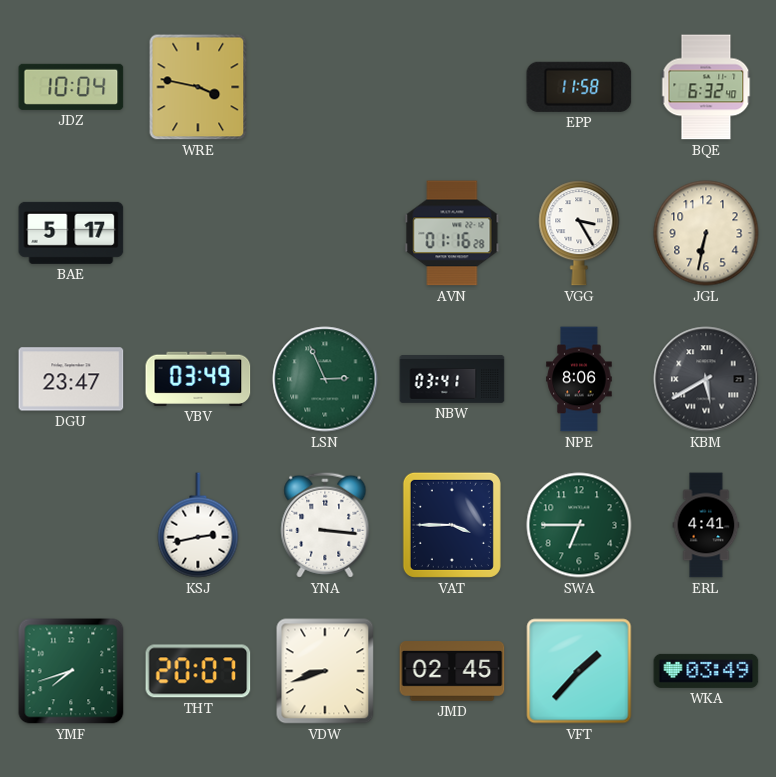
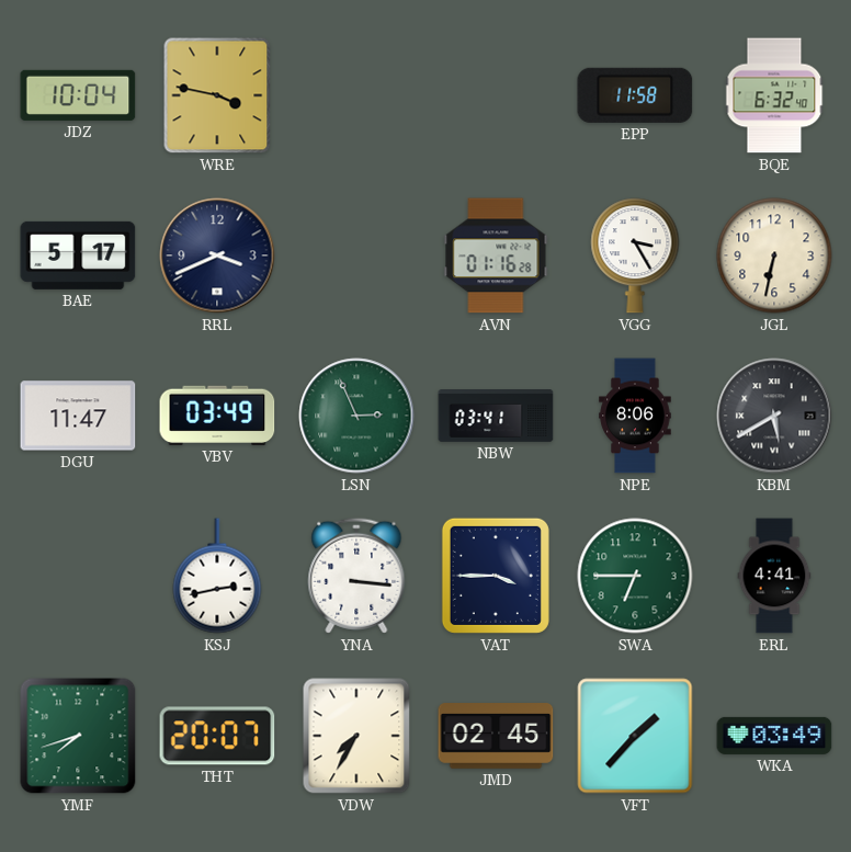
RRL: none -> 3:41
DGU: 23:47 -> 11:47
VDW: 8:42 -> 7:35
